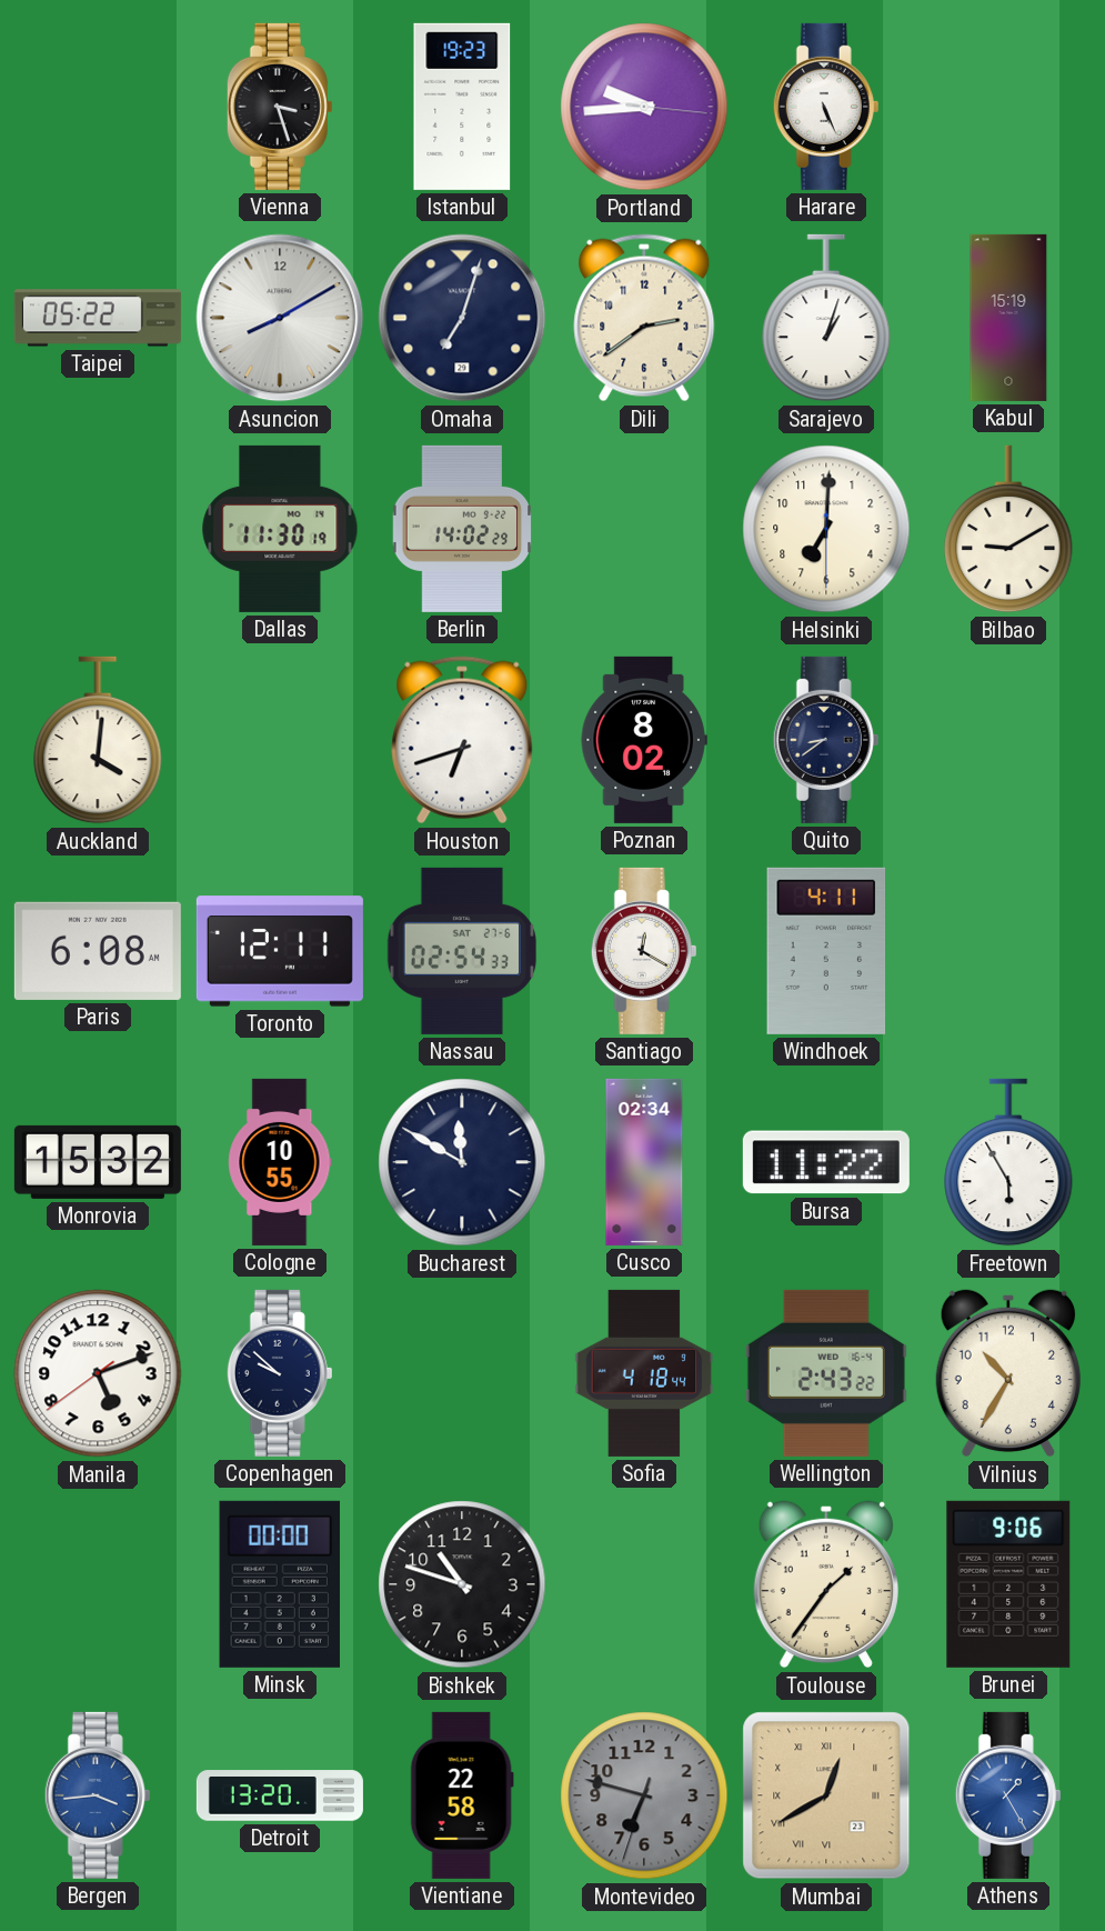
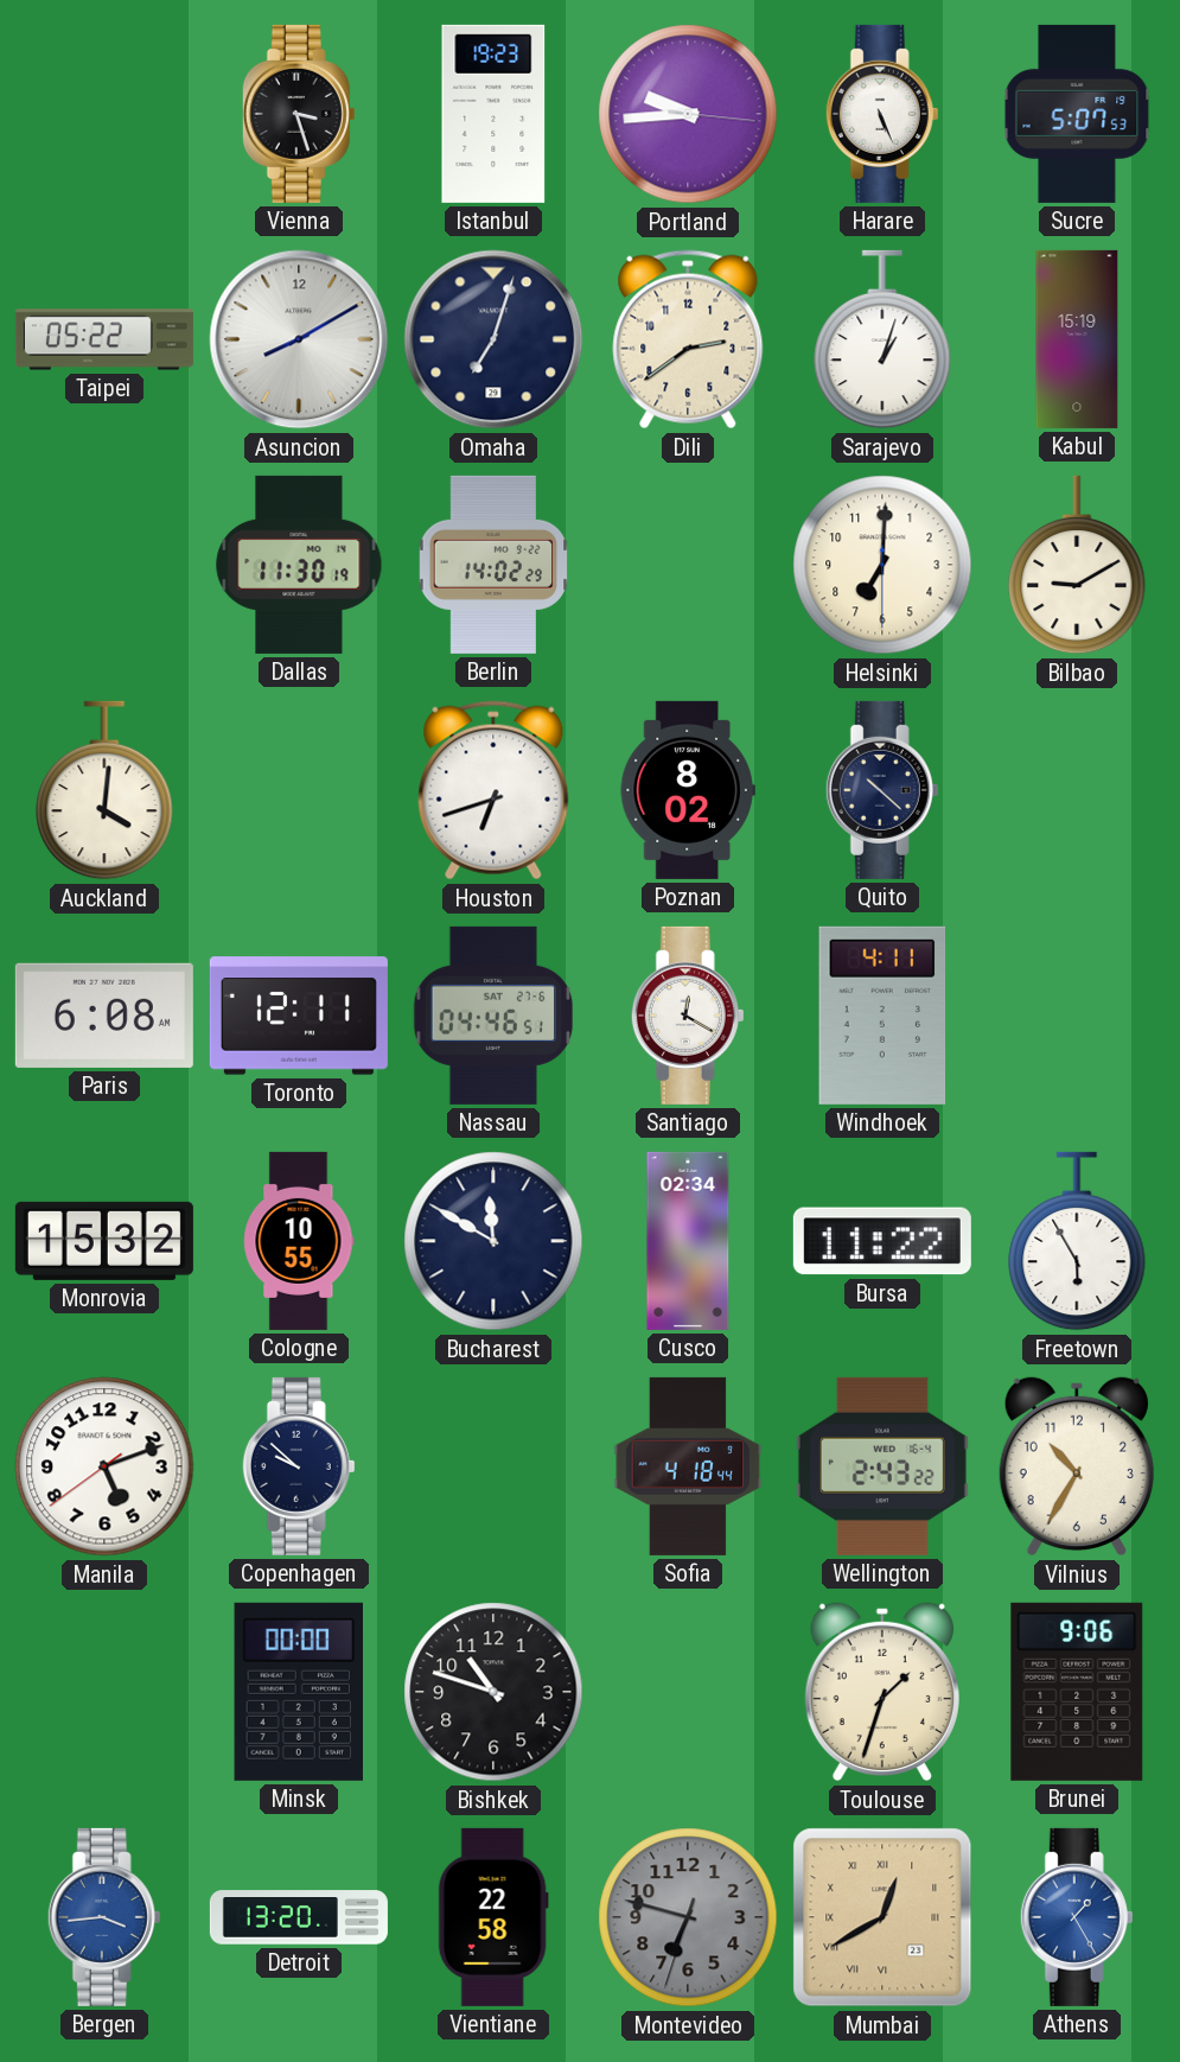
Sucre: none -> 5:07
Quito: 8:39 -> 10:22
Nassau: 02:54 -> 04:46
Toulouse: 1:36 -> 1:33
